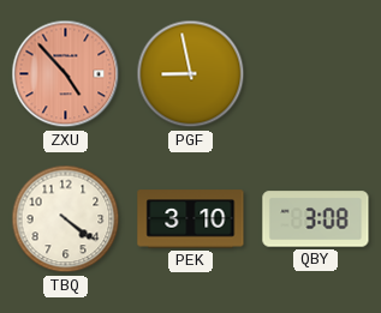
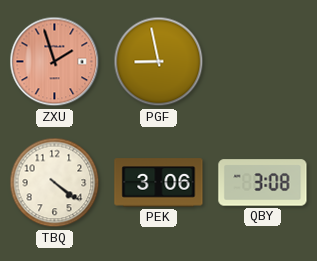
ZXU: 4:53 -> 1:57
PEK: 3:10 -> 3:06
